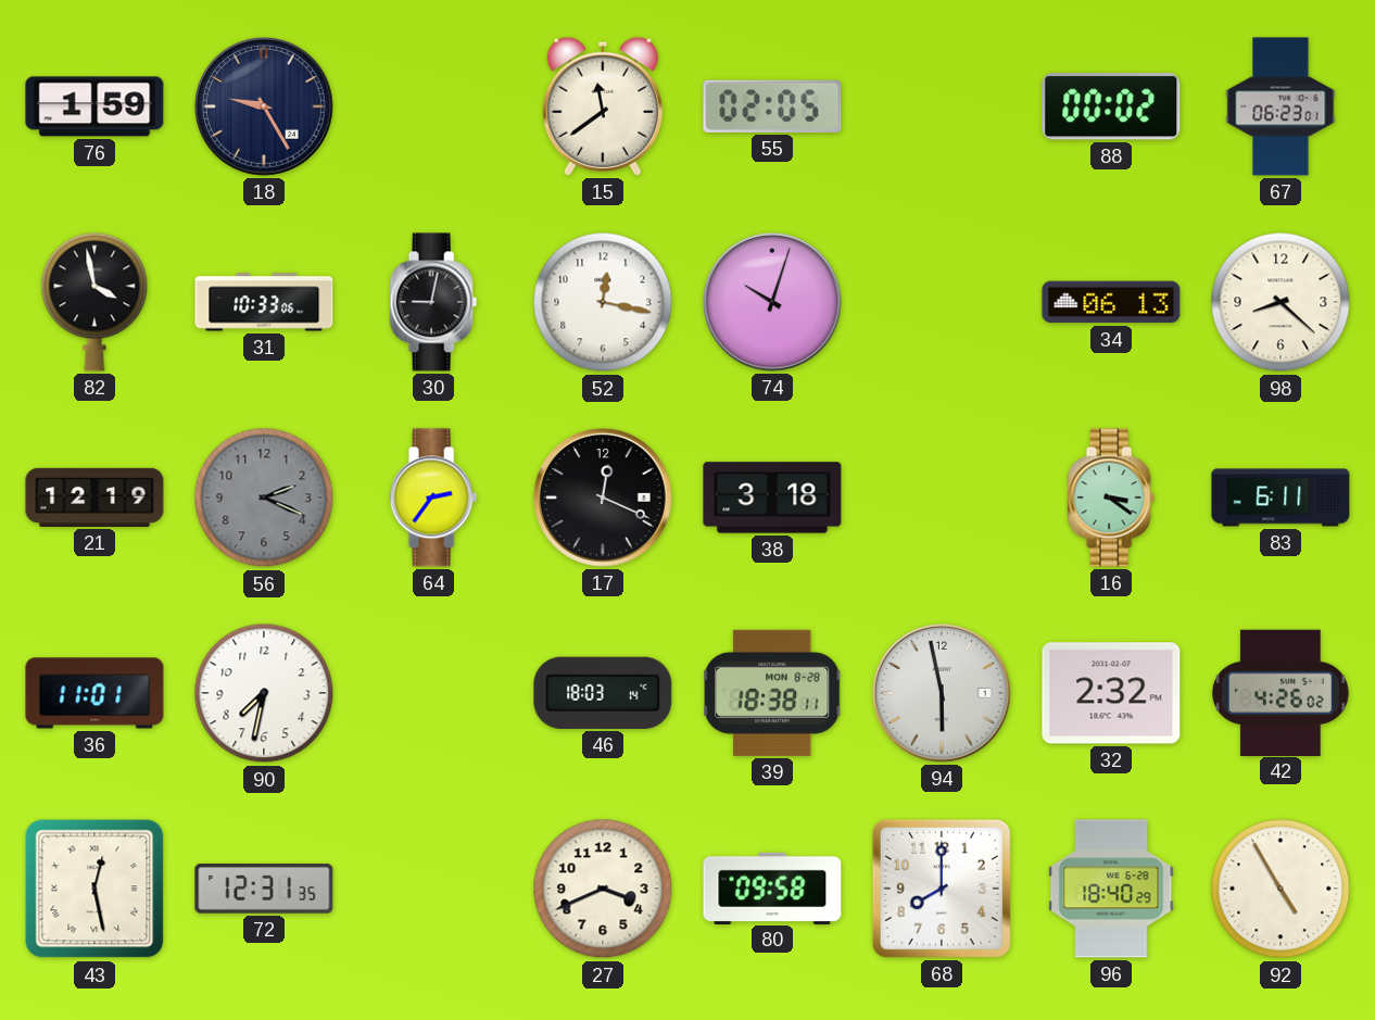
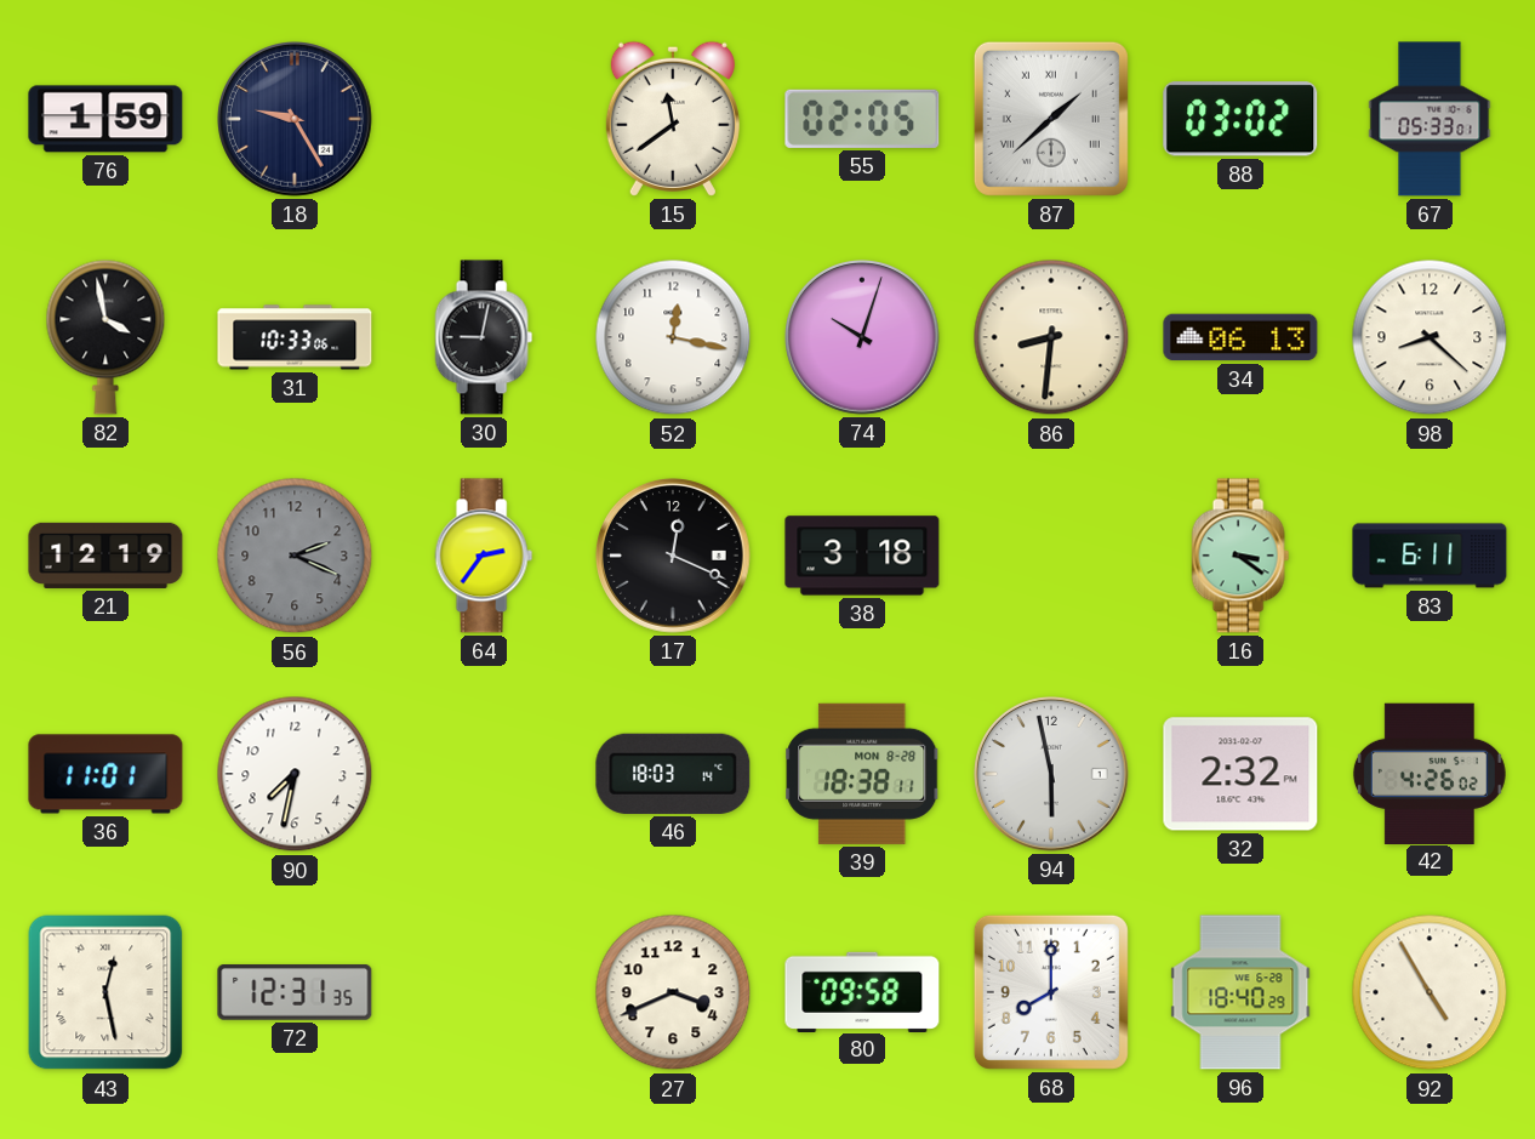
87: none -> 1:38
88: 00:02 -> 03:02
67: 06:23 -> 05:33
86: none -> 8:31
